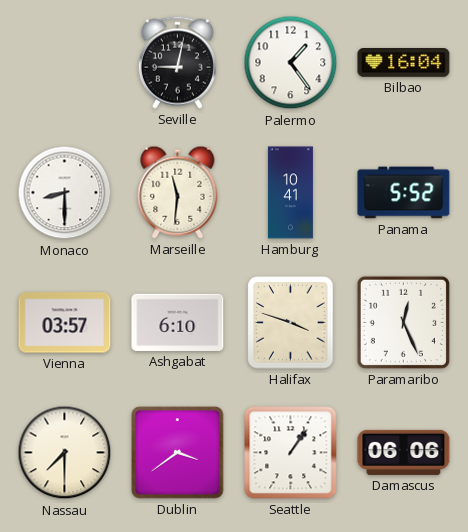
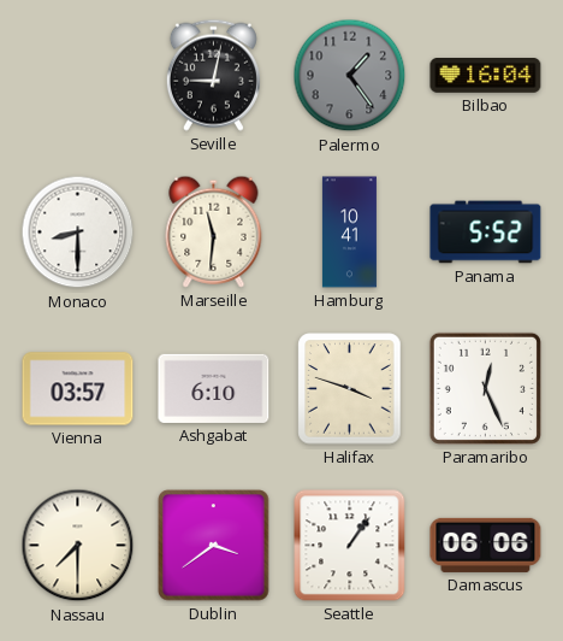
Palermo dial: white -> grey
